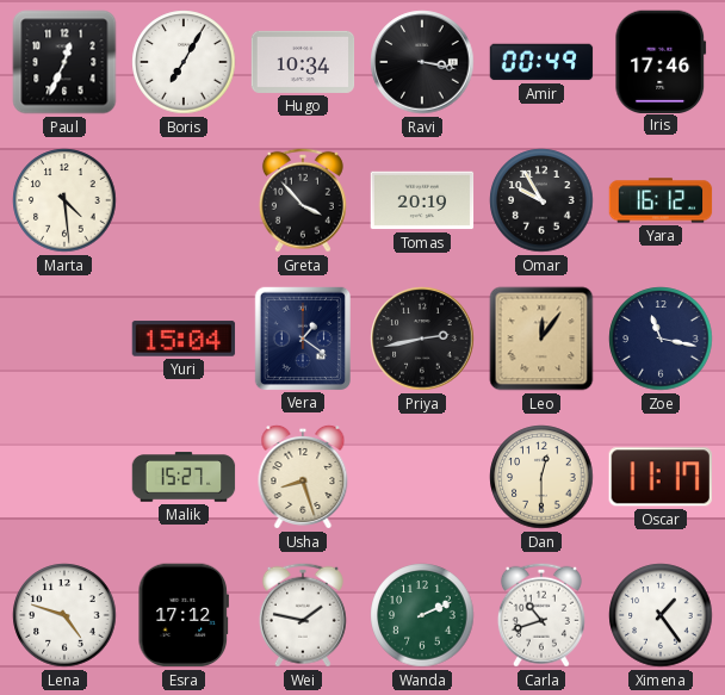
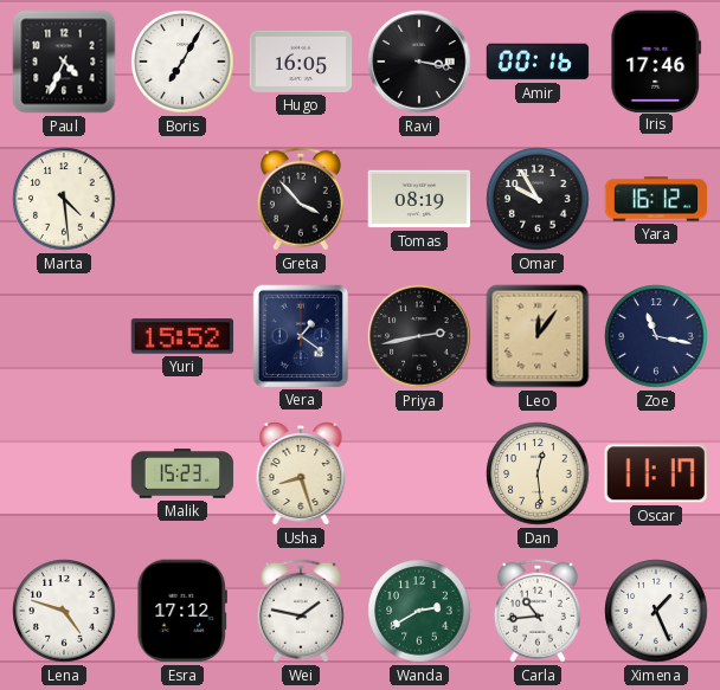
Paul: 12:34 -> 4:34
Hugo: 10:34 -> 16:05
Amir: 00:49 -> 00:16
Tomas: 20:19 -> 08:19
Yuri: 15:04 -> 15:52
Malik: 15:27 -> 15:23
Dan: 12:30 -> 12:29
Wanda: 2:11 -> 2:40
Carla: 10:42 -> 10:44
Ximena: 1:24 -> 1:26
